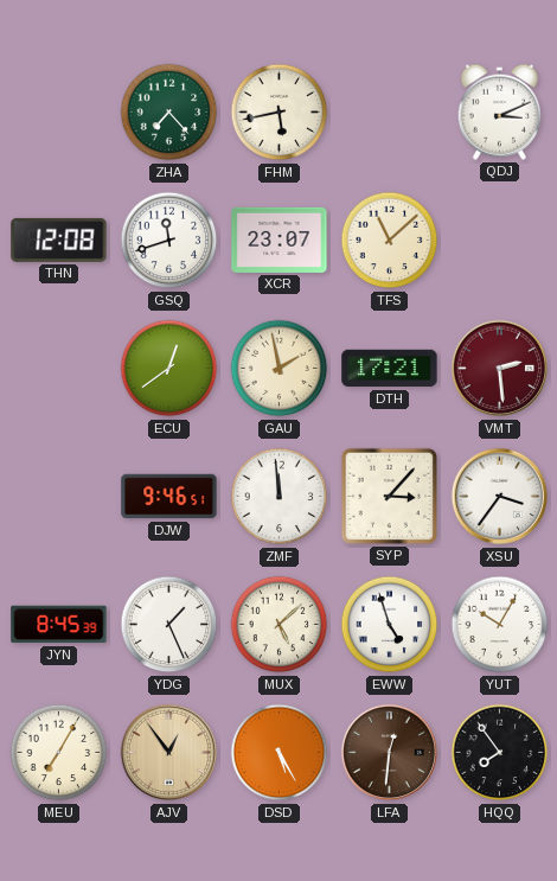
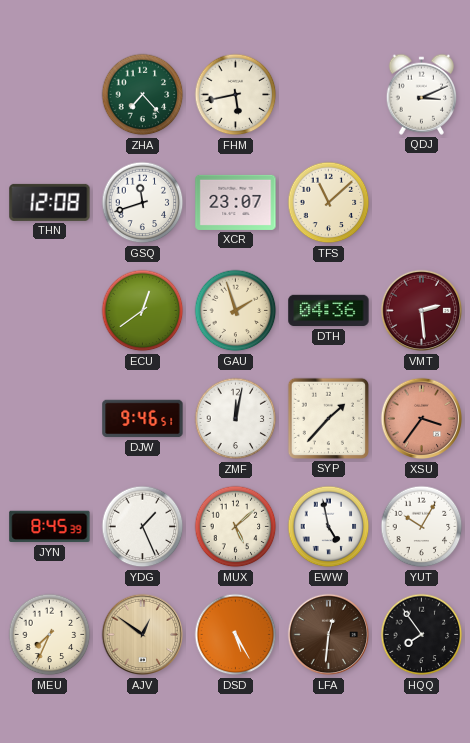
GAU: 1:58 -> 1:57
DTH: 17:21 -> 04:36
ZMF: 11:59 -> 12:02
SYP: 3:07 -> 1:37
XSU dial: white -> salmon
EWW: 4:57 -> 4:58
MEU: 7:05 -> 7:34
AJV: 12:54 -> 12:51
